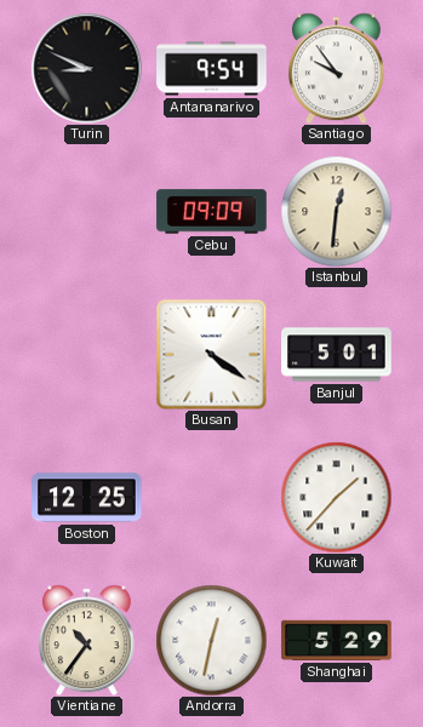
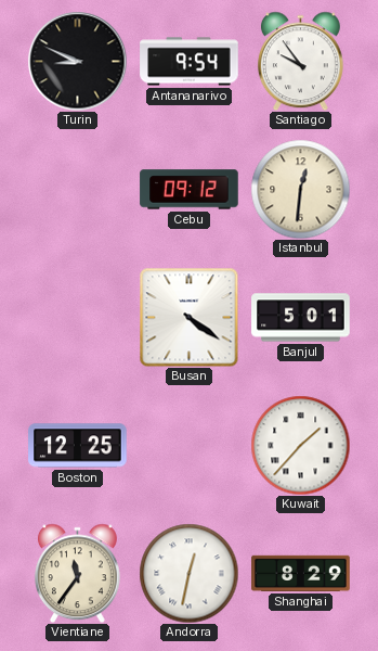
Cebu: 09:09 -> 09:12
Vientiane: 10:36 -> 11:36
Shanghai: 5:29 -> 8:29
